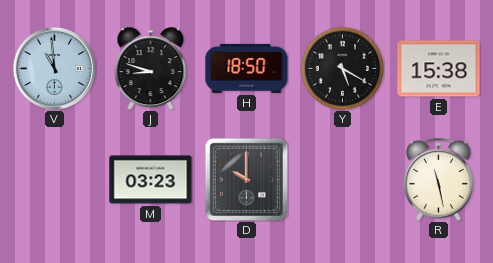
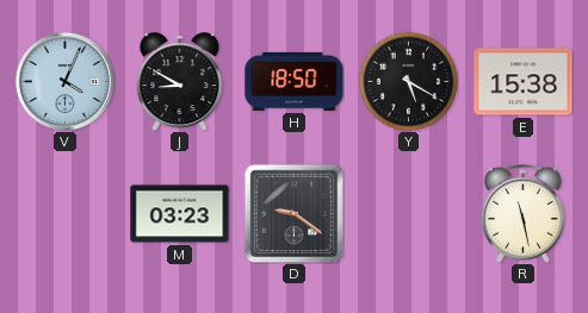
V: 10:59 -> 4:04
J: 8:48 -> 8:50
D: 10:00 -> 9:21
